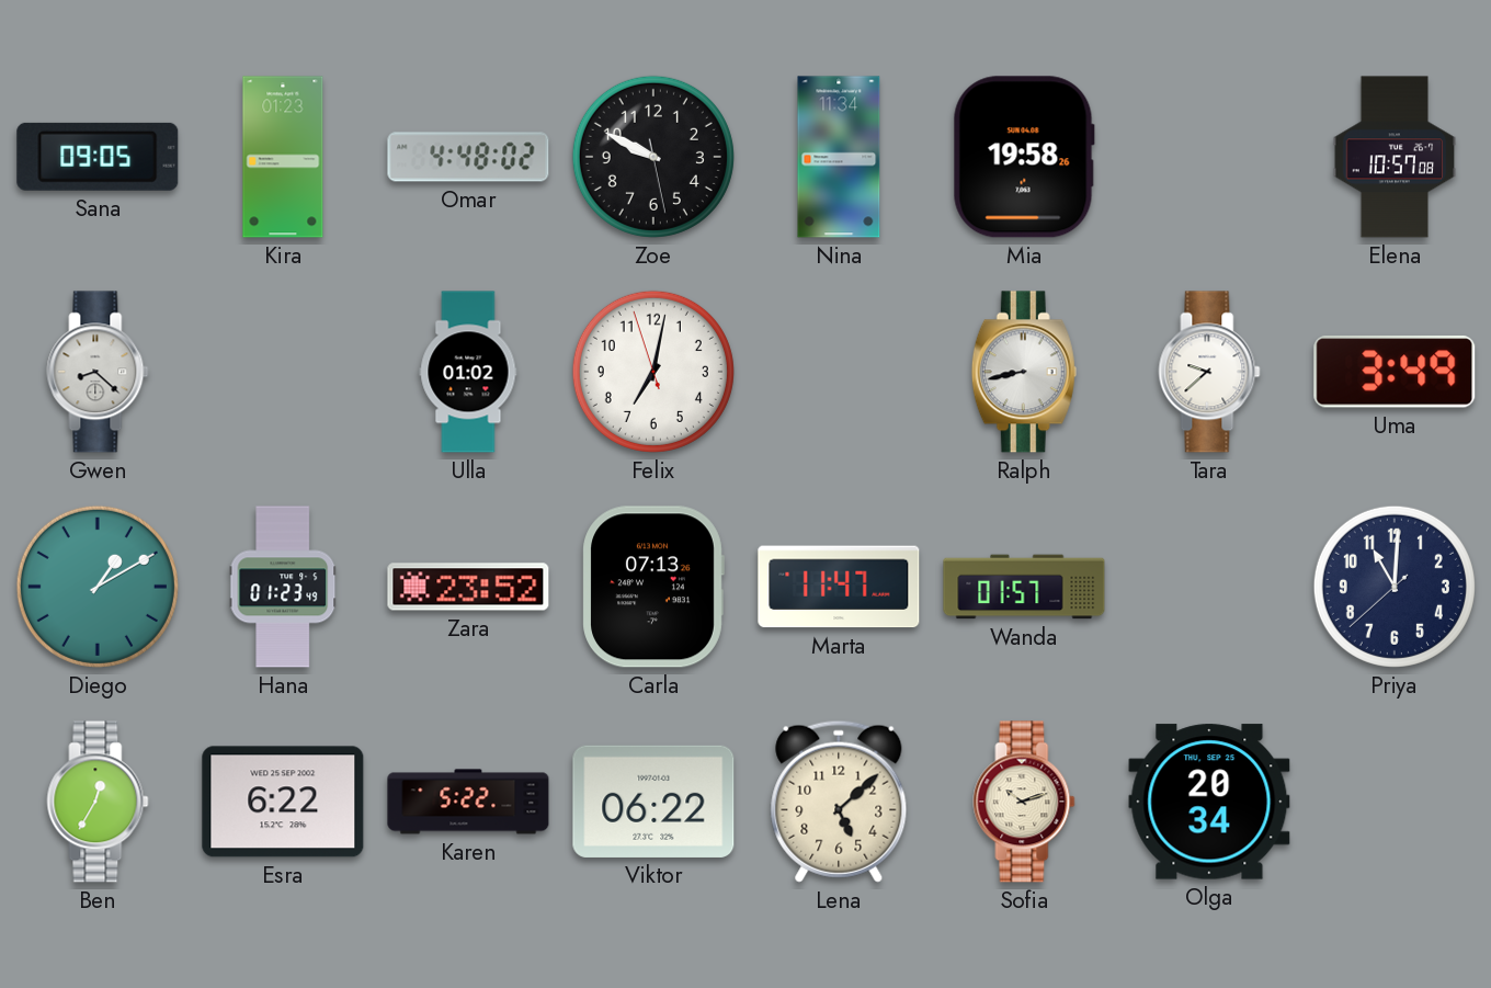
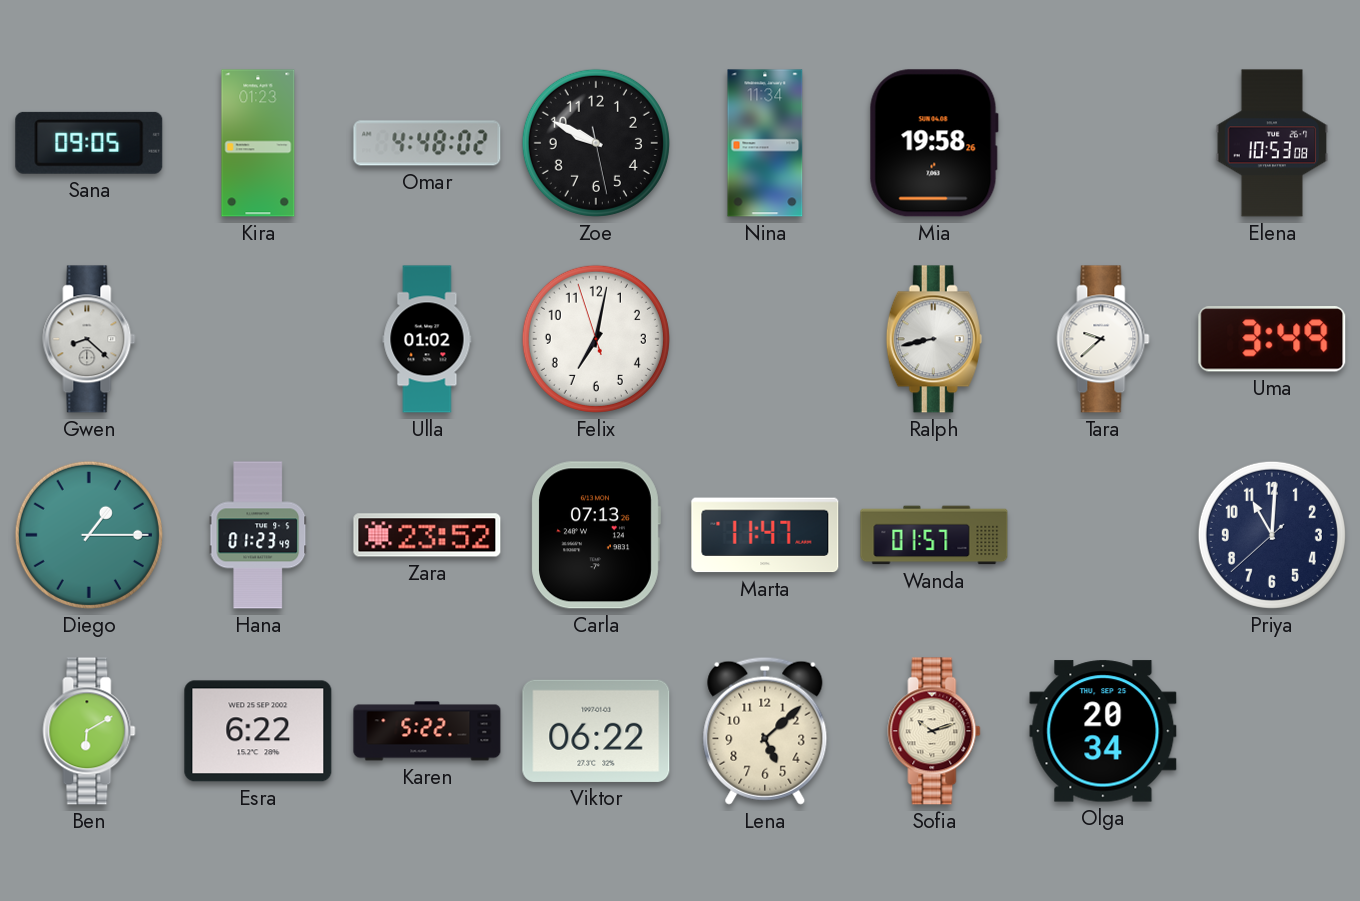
Elena: 10:57 -> 10:53
Diego: 1:10 -> 1:15
Ben: 12:35 -> 6:10
